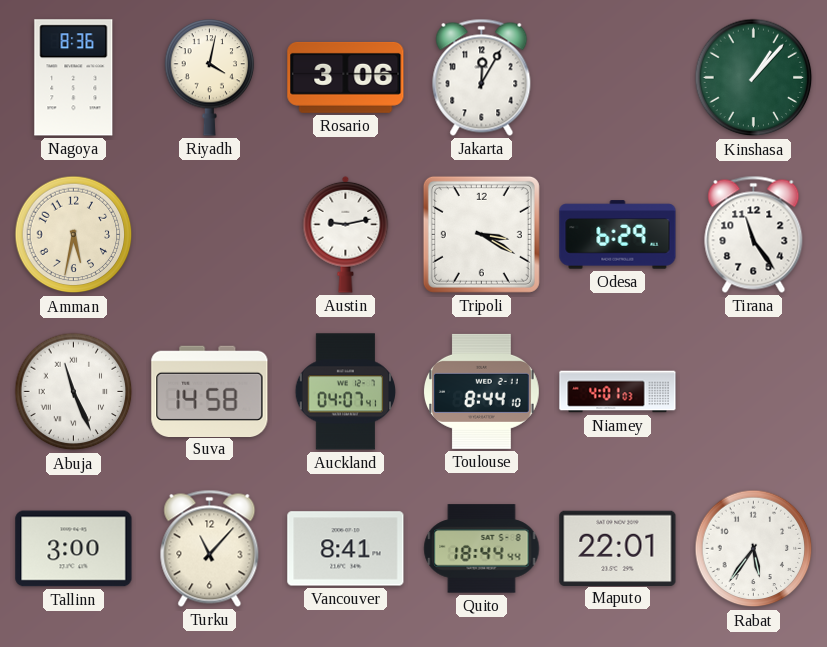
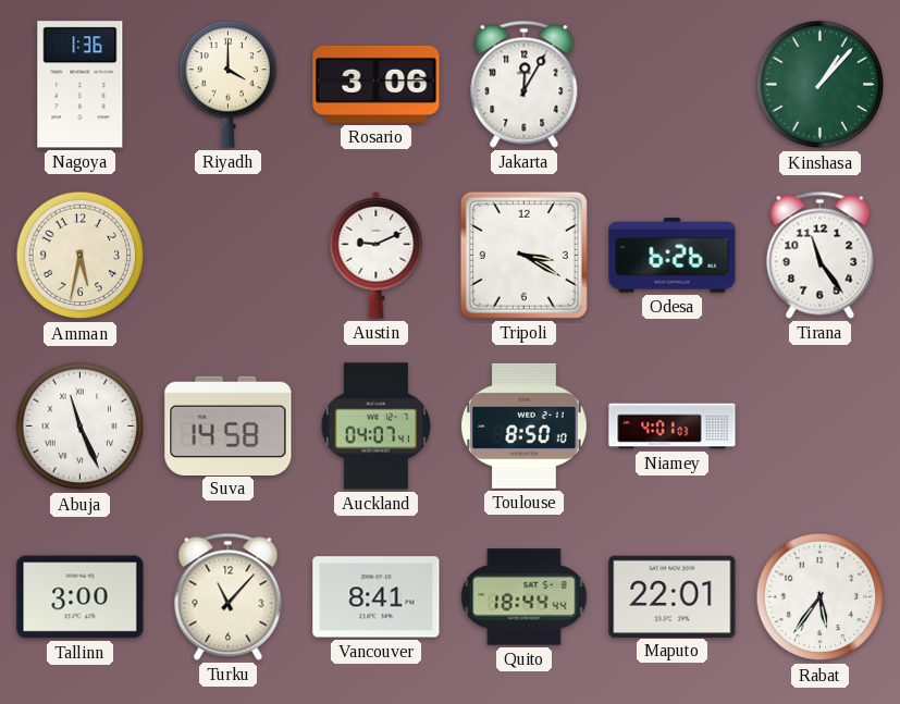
Nagoya: 8:36 -> 1:36
Riyadh: 4:02 -> 4:00
Austin: 9:13 -> 9:11
Odesa: 6:29 -> 6:26
Toulouse: 8:44 -> 8:50
